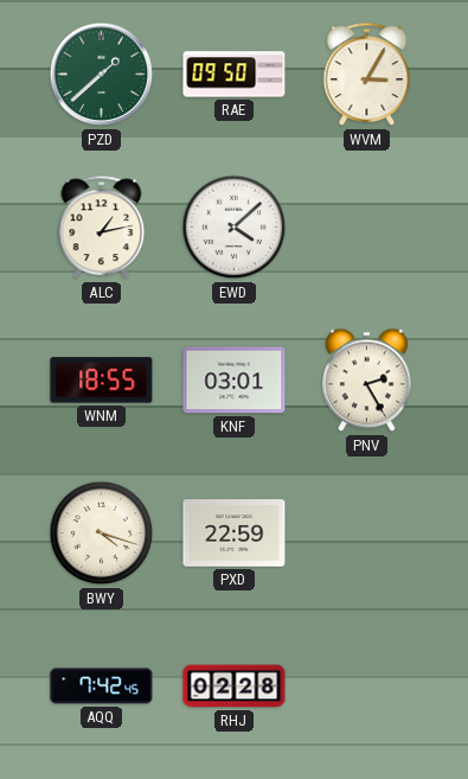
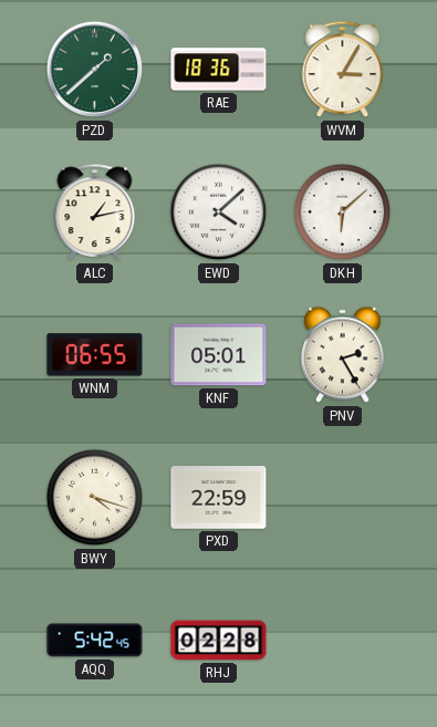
RAE: 09:50 -> 18:36
DKH: none -> 6:08
WNM: 18:55 -> 06:55
KNF: 03:01 -> 05:01
AQQ: 7:42 -> 5:42
